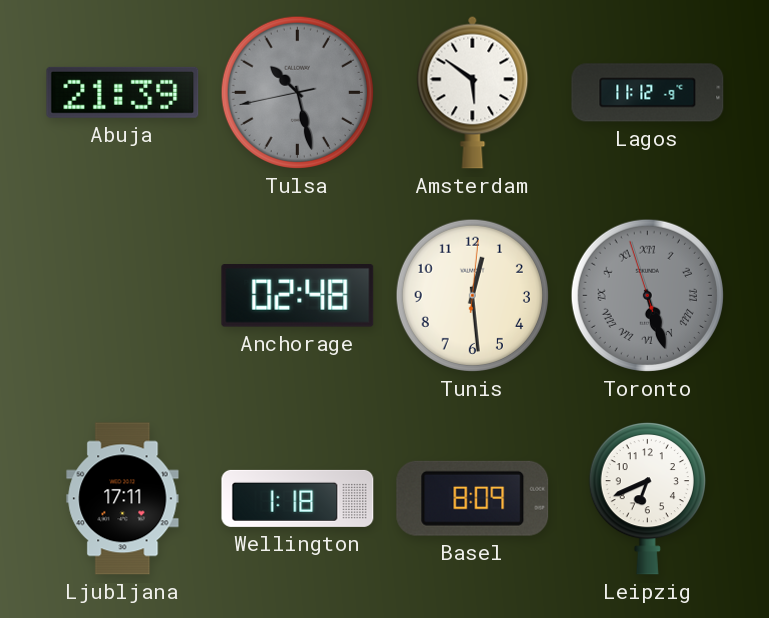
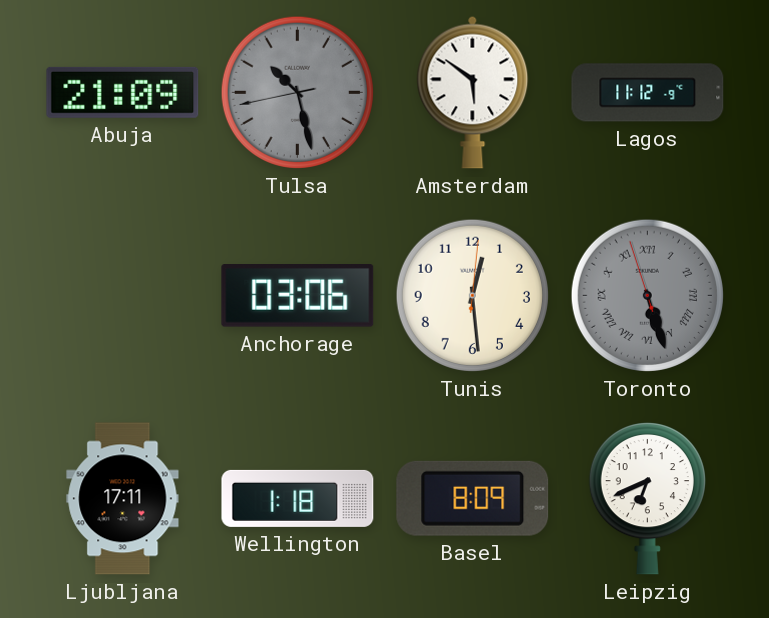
Abuja: 21:39 -> 21:09
Anchorage: 02:48 -> 03:06
